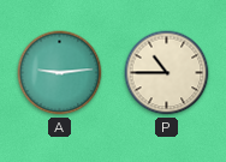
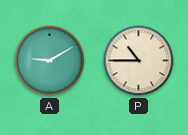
A: 9:14 -> 9:10
